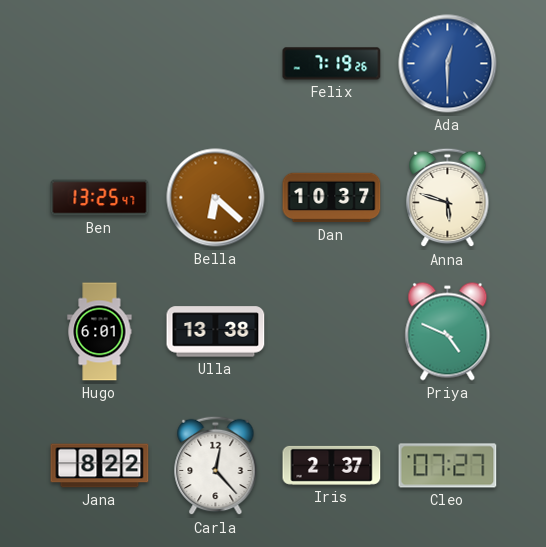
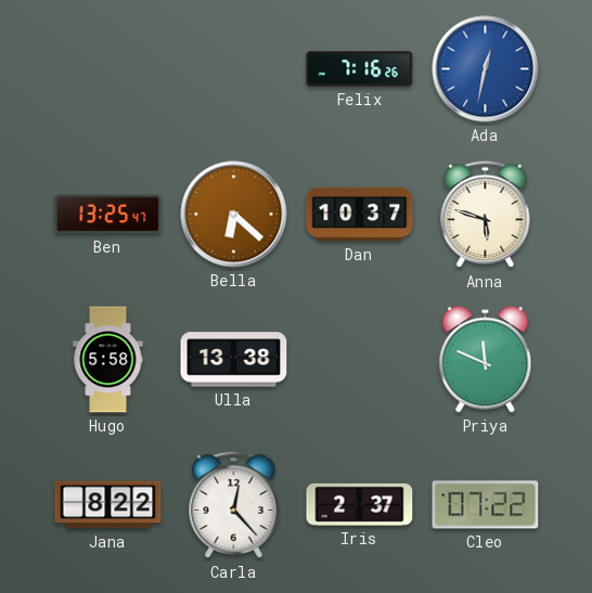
Felix: 7:19 -> 7:16
Ada: 12:30 -> 12:32
Hugo: 6:01 -> 5:58
Priya: 4:49 -> 11:49
Cleo: 07:27 -> 07:22
